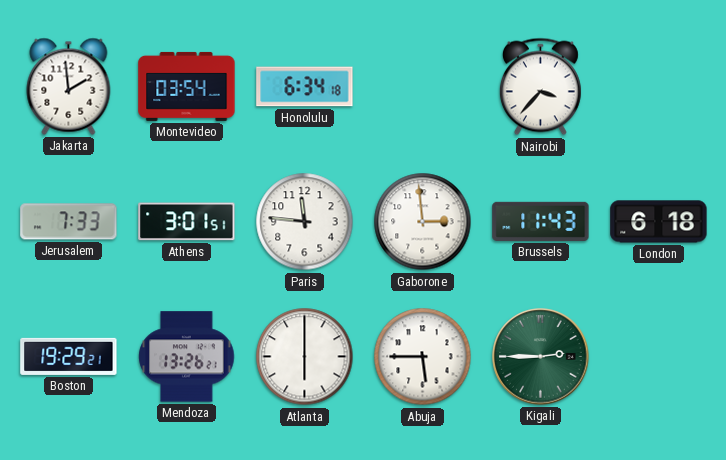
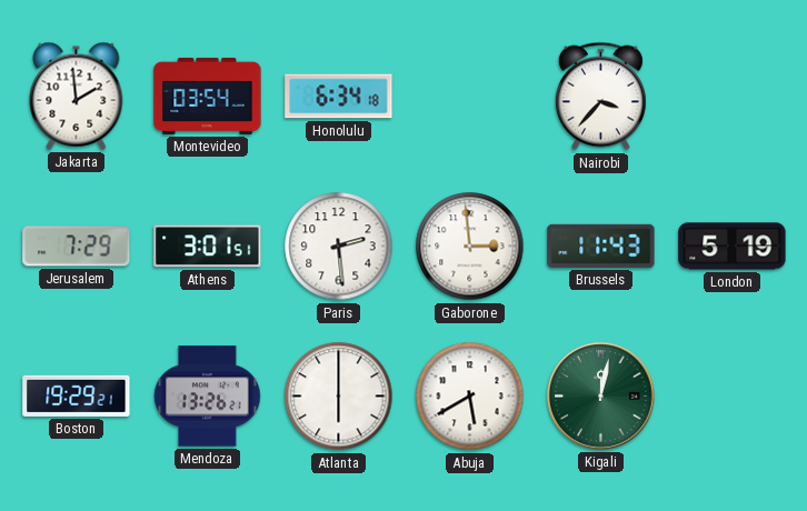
Jerusalem: 7:33 -> 7:29
Paris: 11:46 -> 2:29
London: 6:18 -> 5:19
Abuja: 5:45 -> 5:40
Kigali: 2:45 -> 12:02
